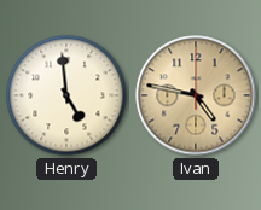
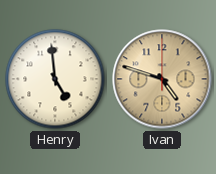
Ivan: 4:47 -> 4:48
